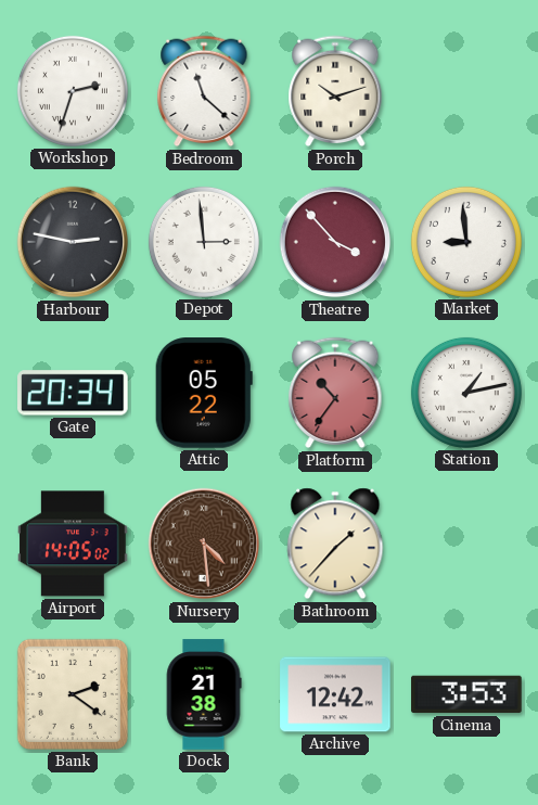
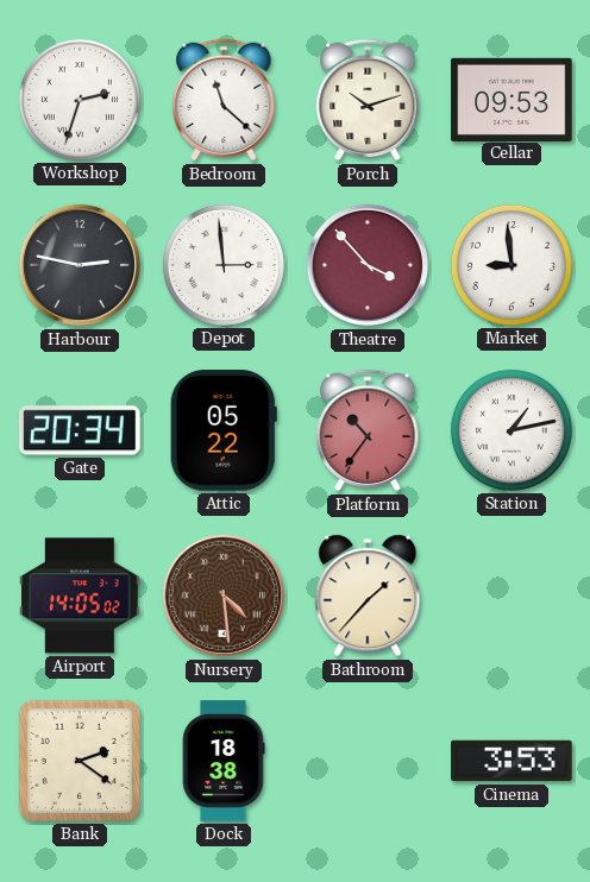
Cellar: none -> 09:53
Dock: 21:38 -> 18:38
Archive: 12:42 -> none
